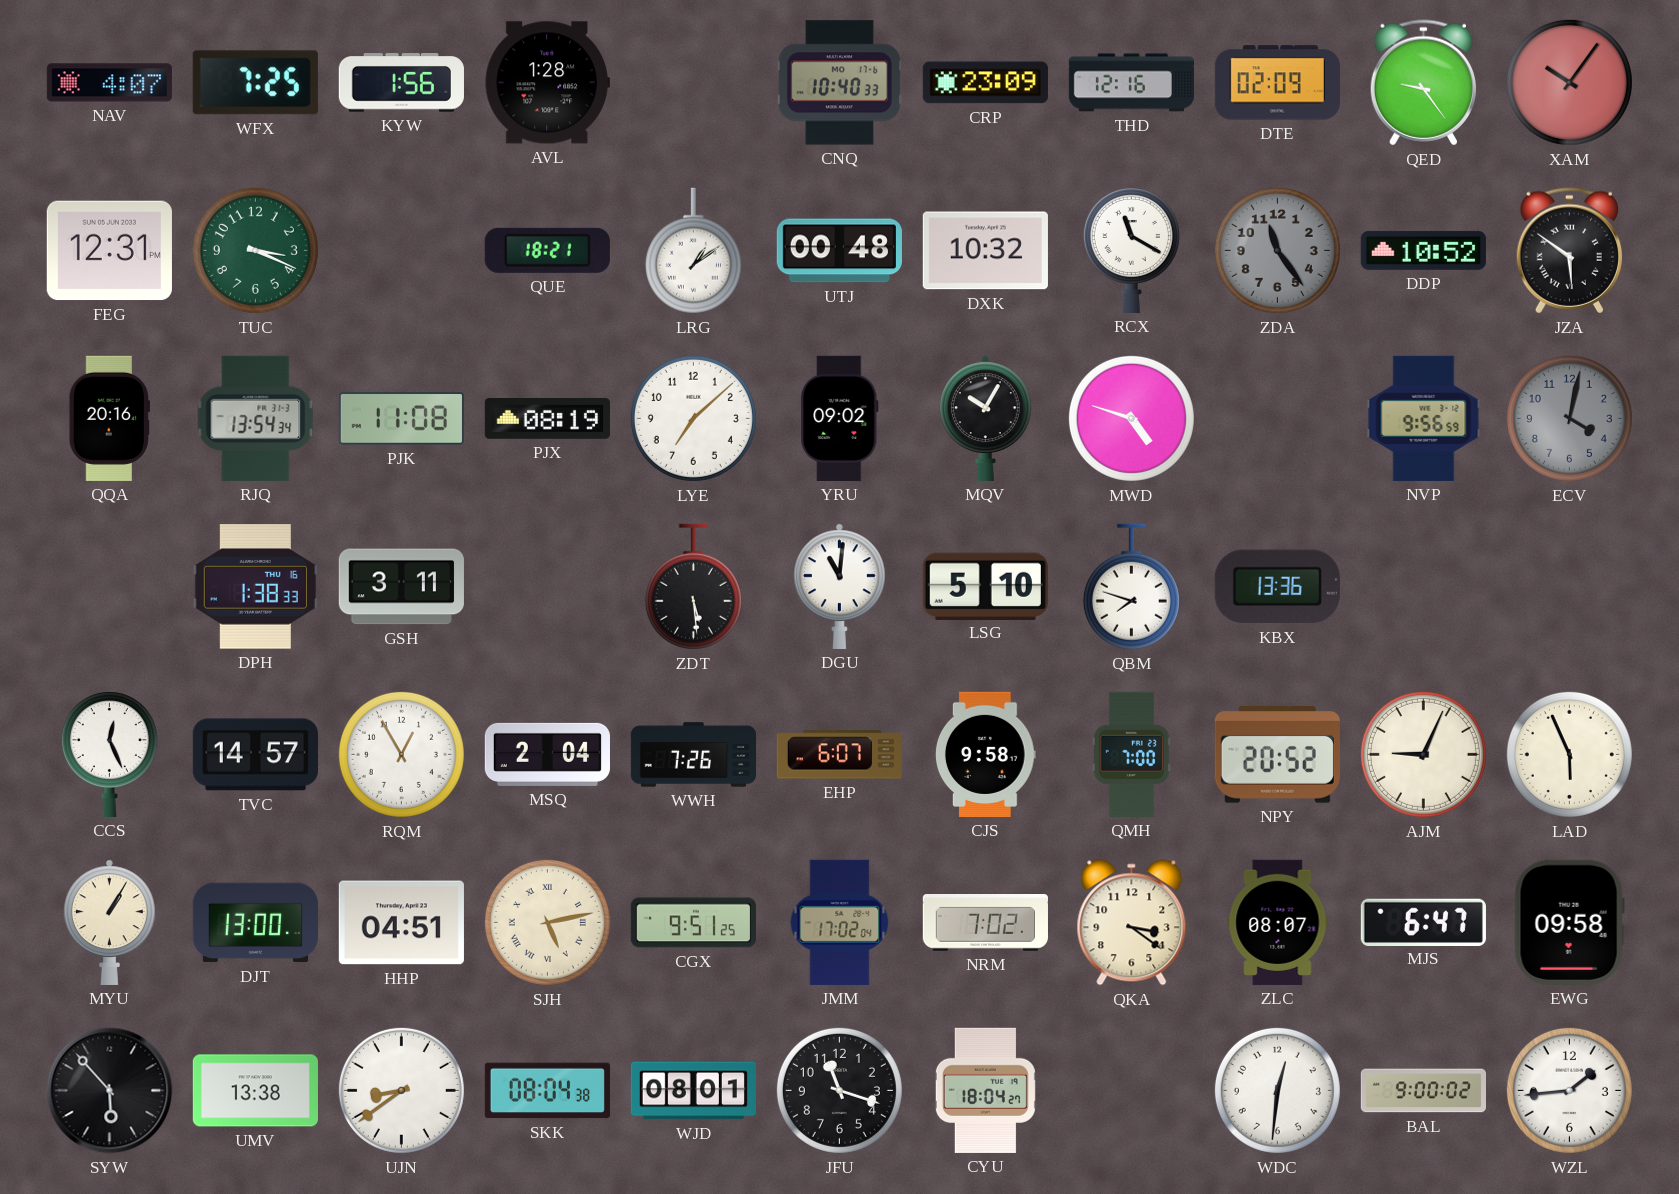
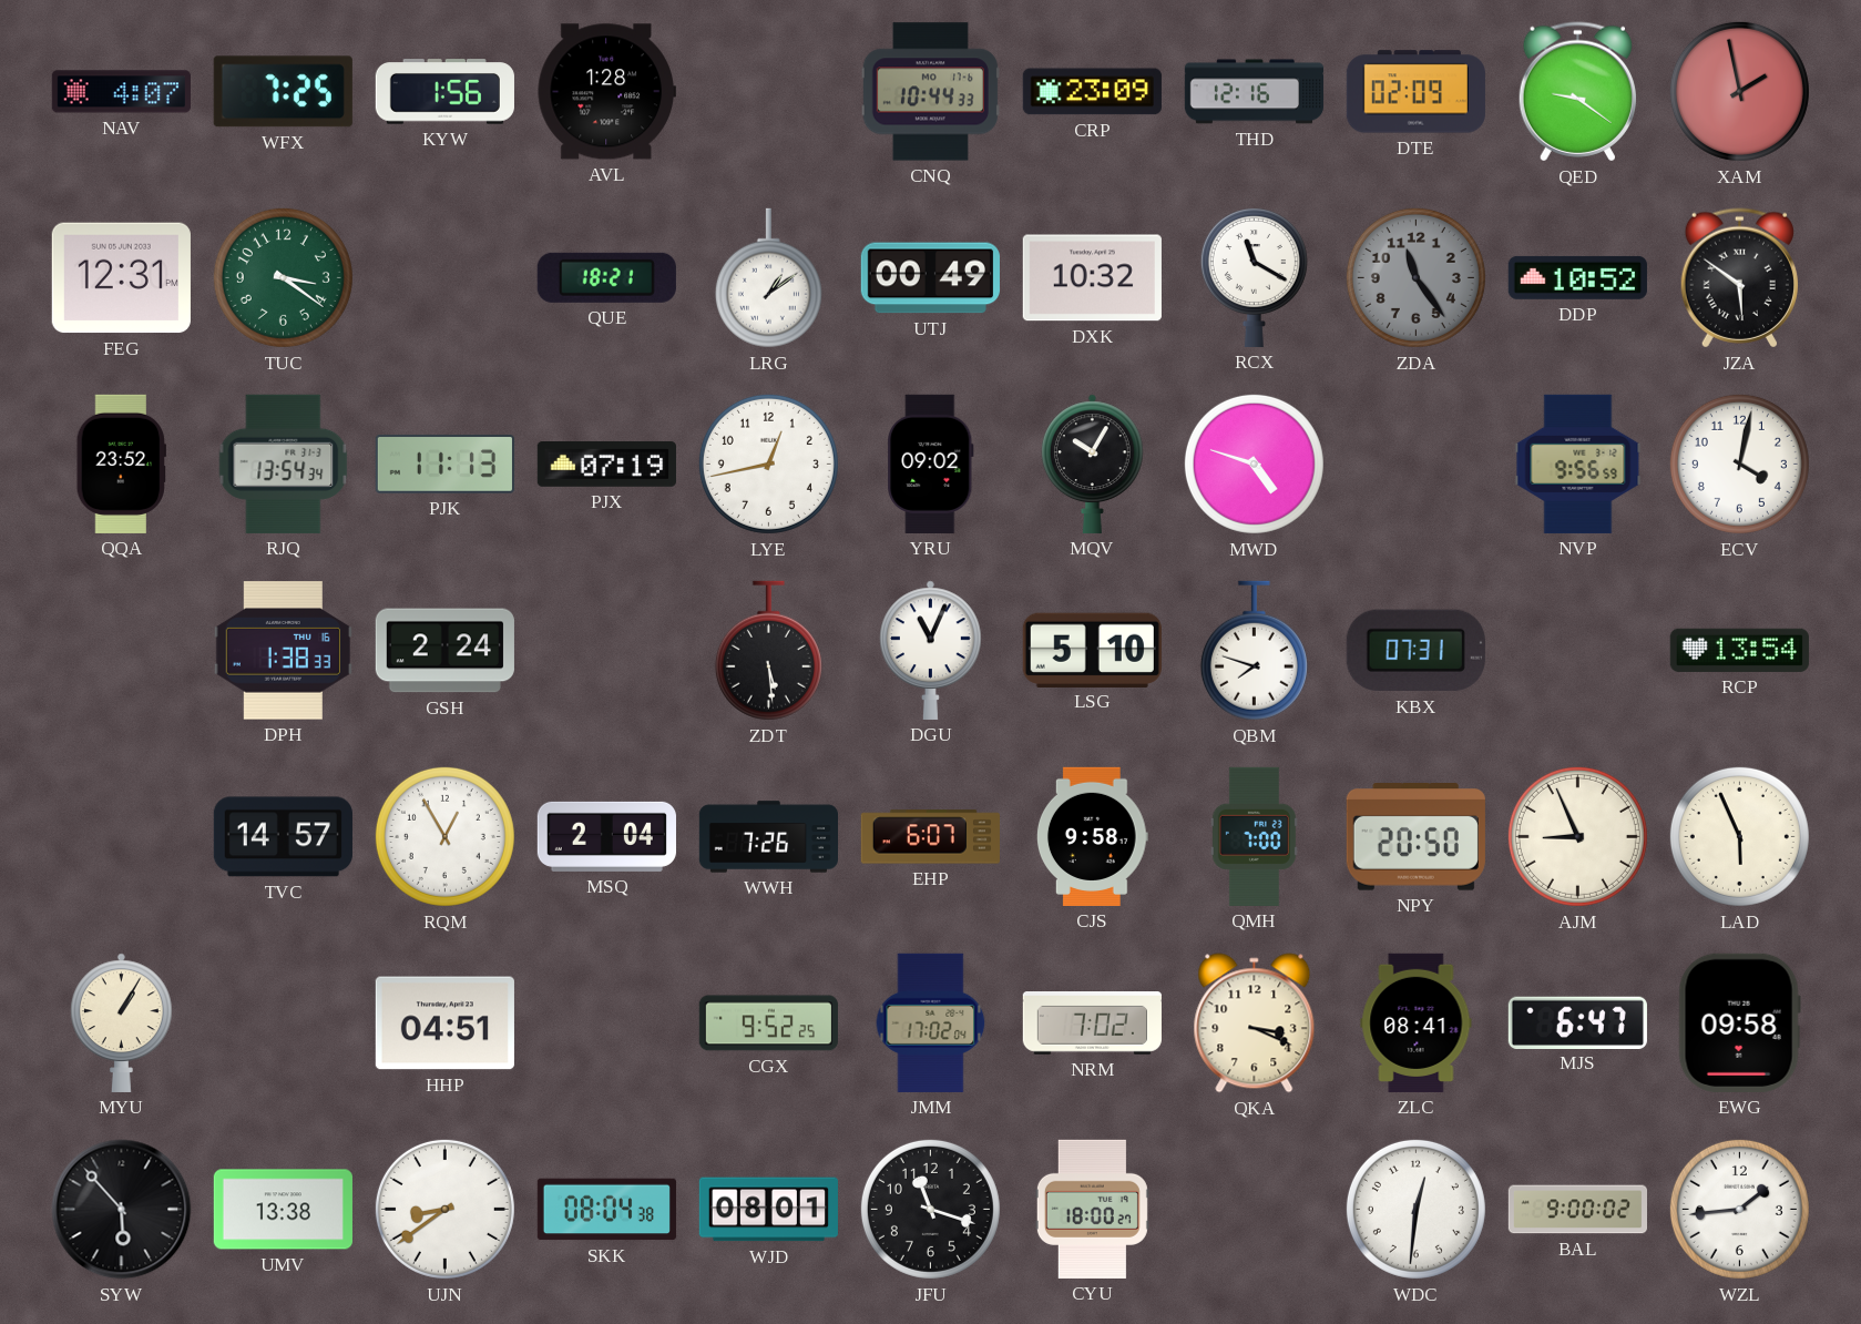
CNQ: 10:40 -> 10:44
QED: 9:24 -> 9:21
XAM: 10:06 -> 1:58
TUC: 3:19 -> 3:21
UTJ: 00:48 -> 00:49
QQA: 20:16 -> 23:52
PJK: 11:08 -> 11:13
PJX: 08:19 -> 07:19
LYE: 7:08 -> 12:43
ECV dial: grey -> white
GSH: 3:11 -> 2:24
DGU: 11:01 -> 11:04
KBX: 13:36 -> 07:31
RCP: none -> 13:54
CCS: 12:26 -> none
NPY: 20:52 -> 20:50
AJM: 9:04 -> 8:56
DJT: 13:00 -> none
SJH: 5:13 -> none
CGX: 9:51 -> 9:52
QKA: 3:21 -> 3:19
ZLC: 08:07 -> 08:41
CYU: 18:04 -> 18:00
